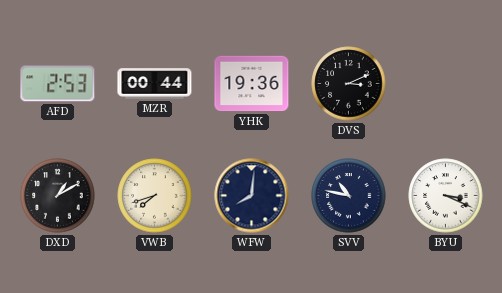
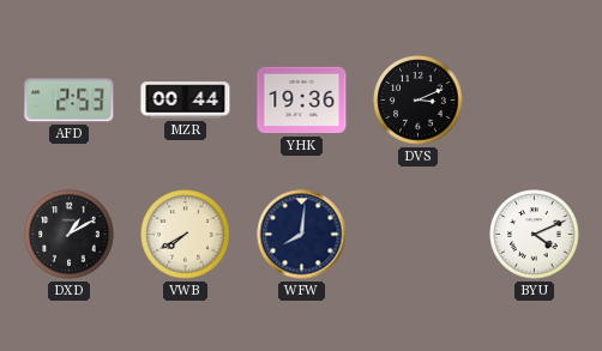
VWB: 7:42 -> 7:40
SVV: 10:47 -> none
BYU: 3:19 -> 4:11
